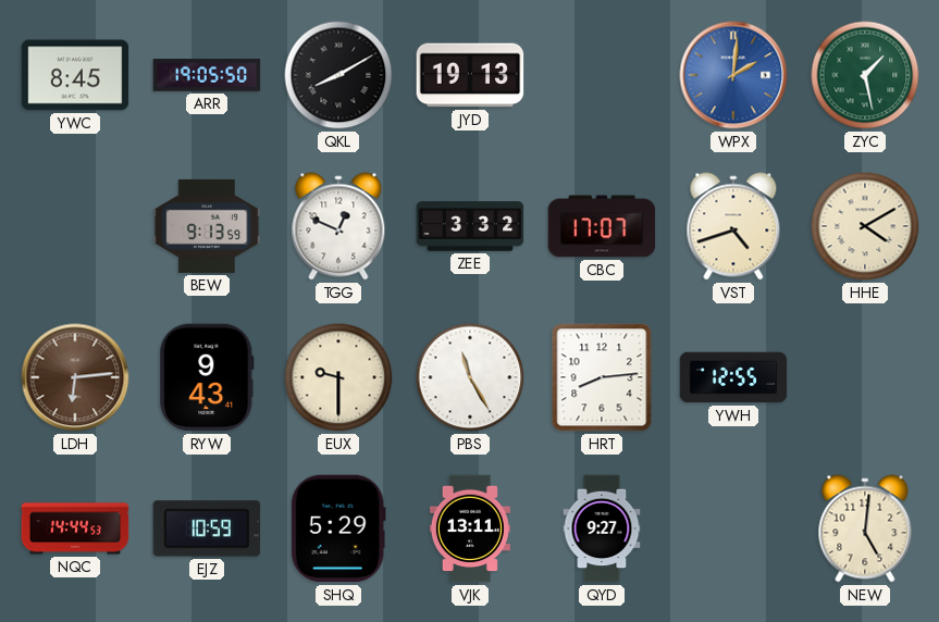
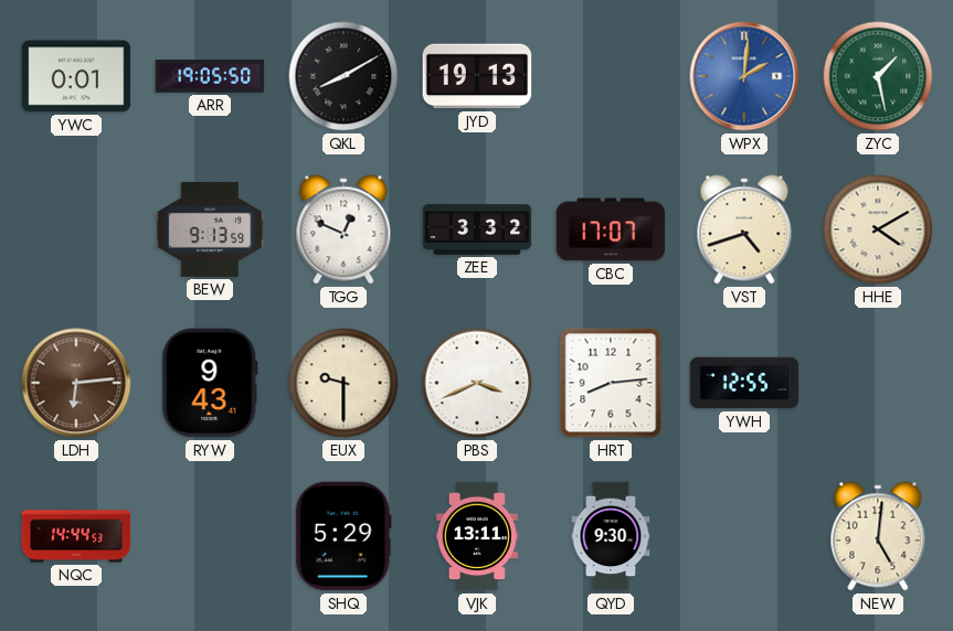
YWC: 8:45 -> 0:01
PBS: 11:25 -> 3:41
EJZ: 10:59 -> none
QYD: 9:27 -> 9:30
